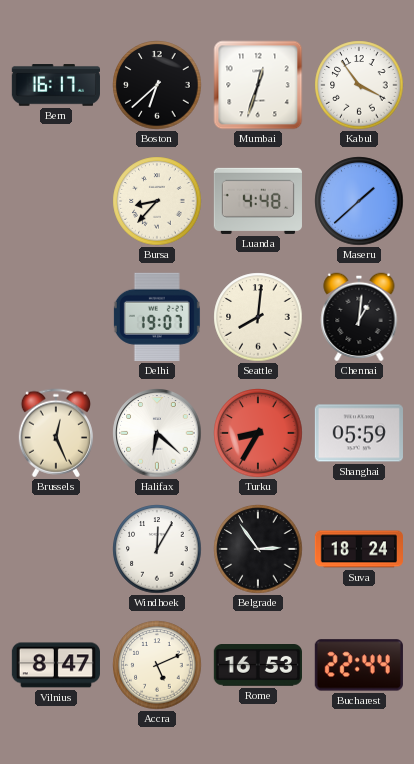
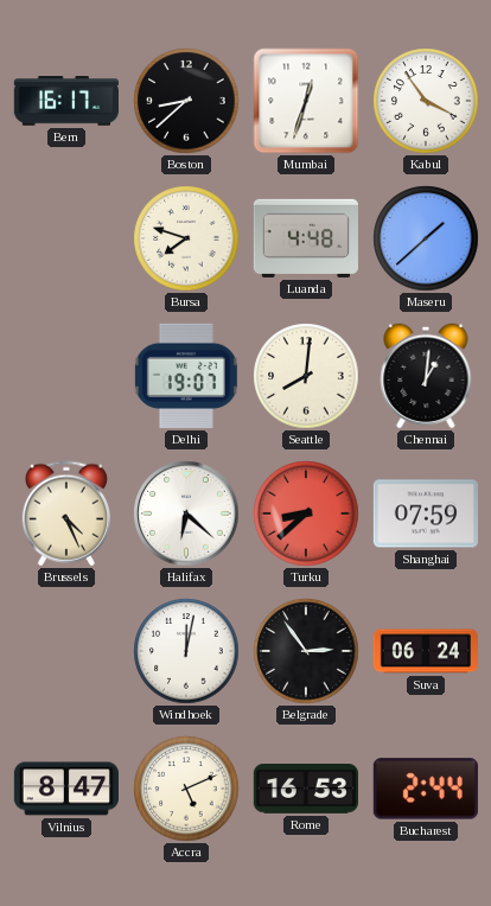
Boston: 6:38 -> 8:38
Bursa: 8:37 -> 7:48
Brussels: 12:26 -> 4:26
Turku: 8:35 -> 8:38
Shanghai: 05:59 -> 07:59
Windhoek: 12:05 -> 12:02
Suva: 18:24 -> 06:24
Bucharest: 22:44 -> 2:44
